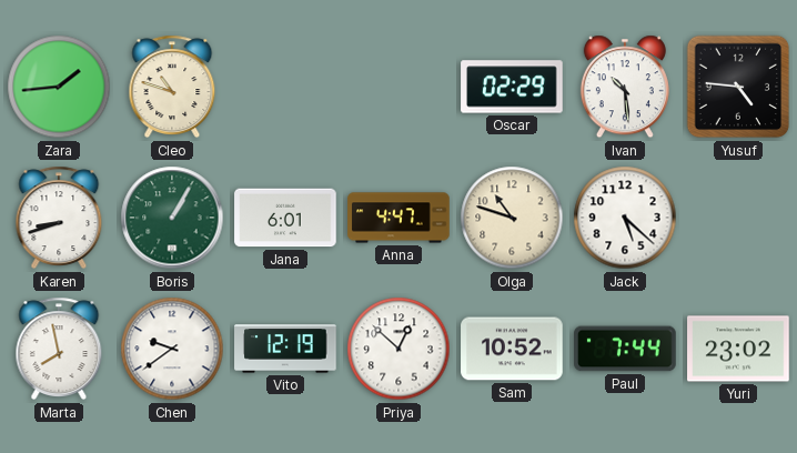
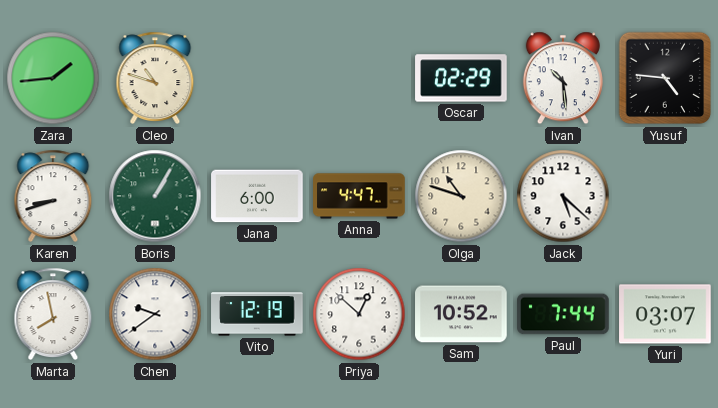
Jana: 6:01 -> 6:00
Yuri: 23:02 -> 03:07
